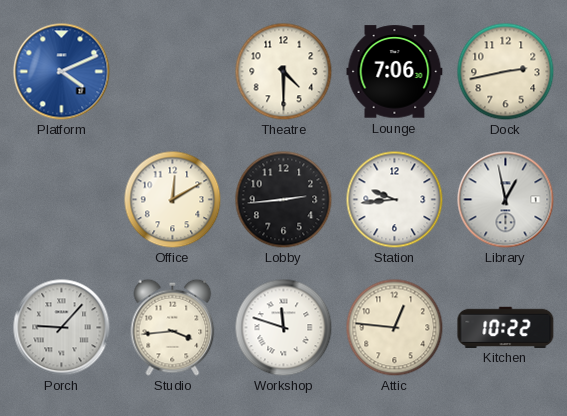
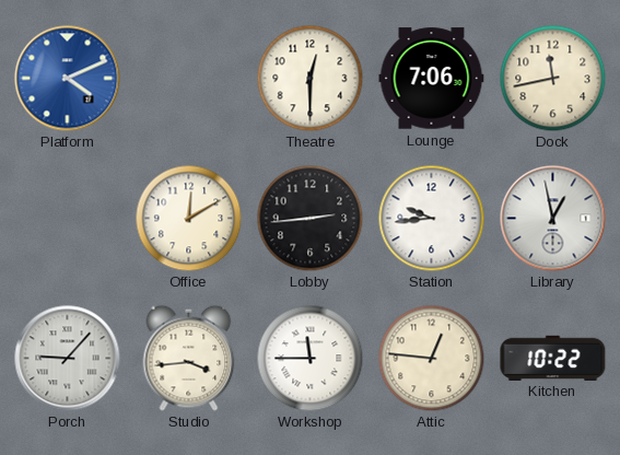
Theatre: 4:30 -> 12:30
Dock: 2:43 -> 11:43
Workshop: 11:48 -> 11:45
